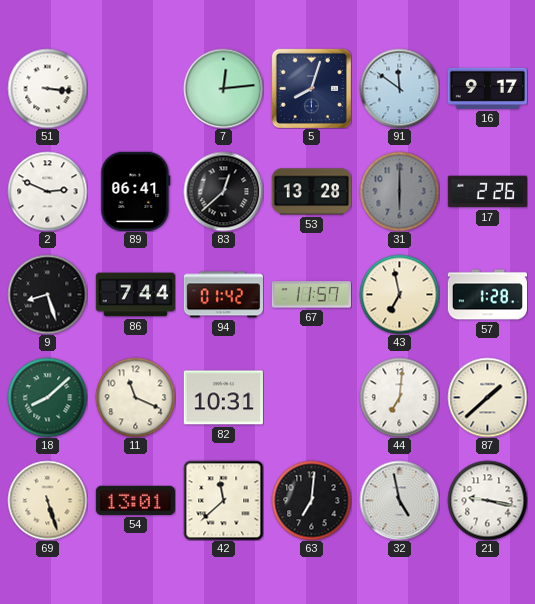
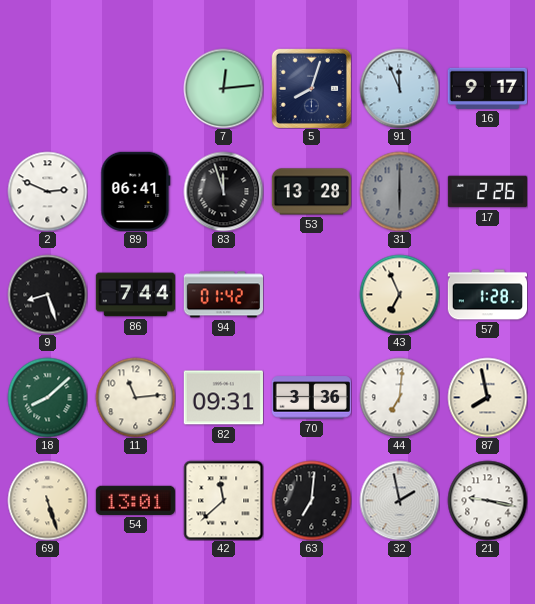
51: 3:16 -> none
91: 11:51 -> 11:56
83: 12:38 -> 11:57
67: 11:57 -> none
43: 6:58 -> 6:56
11: 11:19 -> 11:14
82: 10:31 -> 09:31
70: none -> 3:36
87: 1:38 -> 7:58
32: 4:58 -> 1:58
